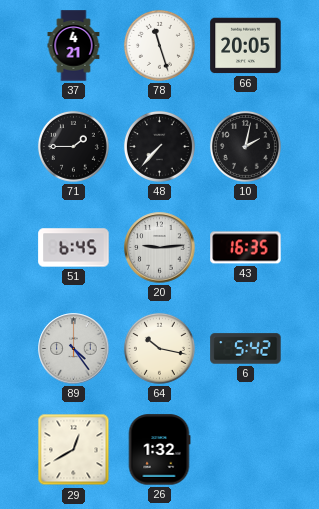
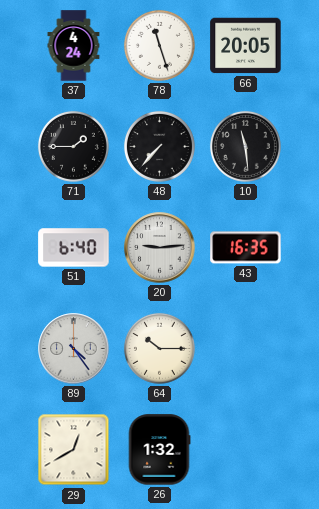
37: 4:21 -> 4:24
10: 2:02 -> 11:29
51: 6:45 -> 6:40
64: 10:17 -> 10:15
6: 5:42 -> none
